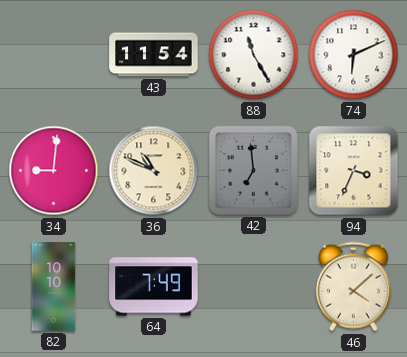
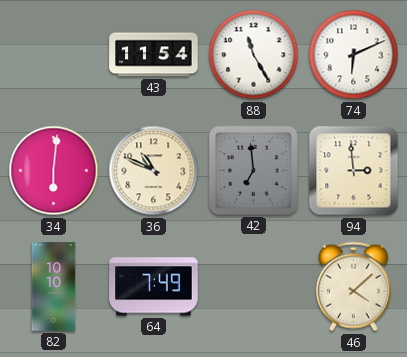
34: 9:01 -> 6:01
94: 3:34 -> 2:59
